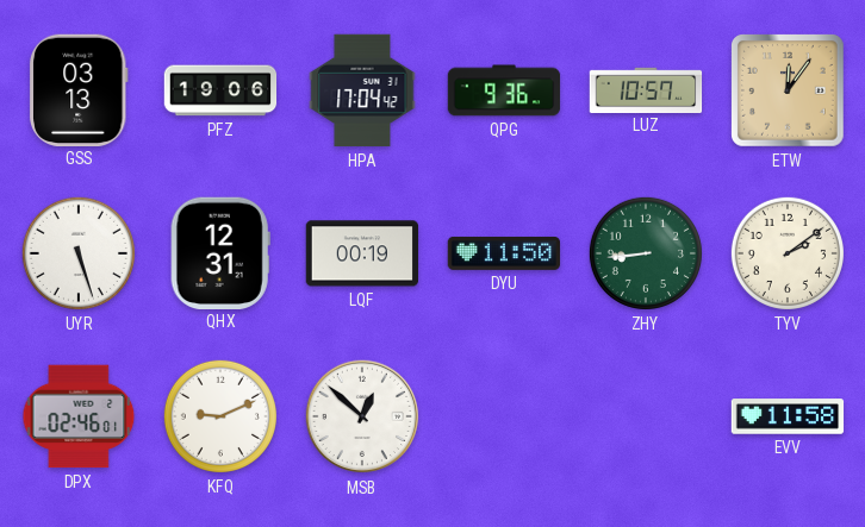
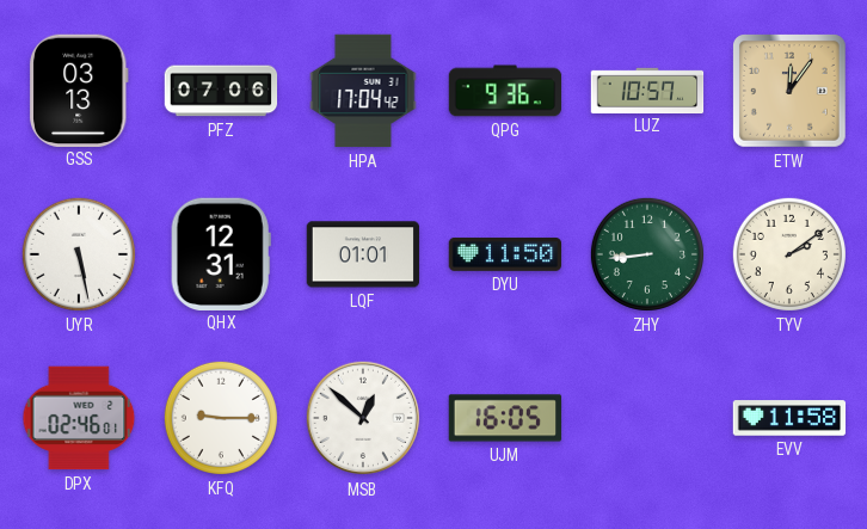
PFZ: 19:06 -> 07:06
UYR: 5:27 -> 5:28
LQF: 00:19 -> 01:01
KFQ: 9:11 -> 9:15
UJM: none -> 16:05
